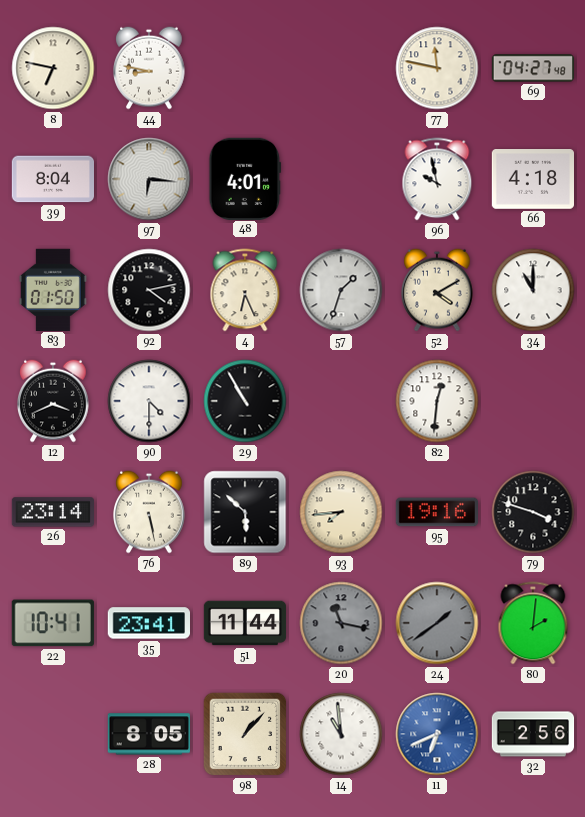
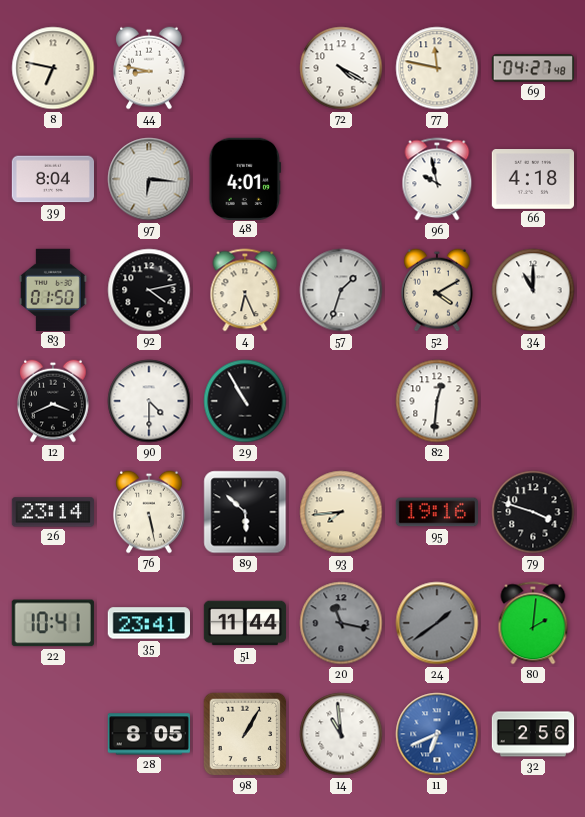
72: none -> 4:20
98: 1:07 -> 1:05
